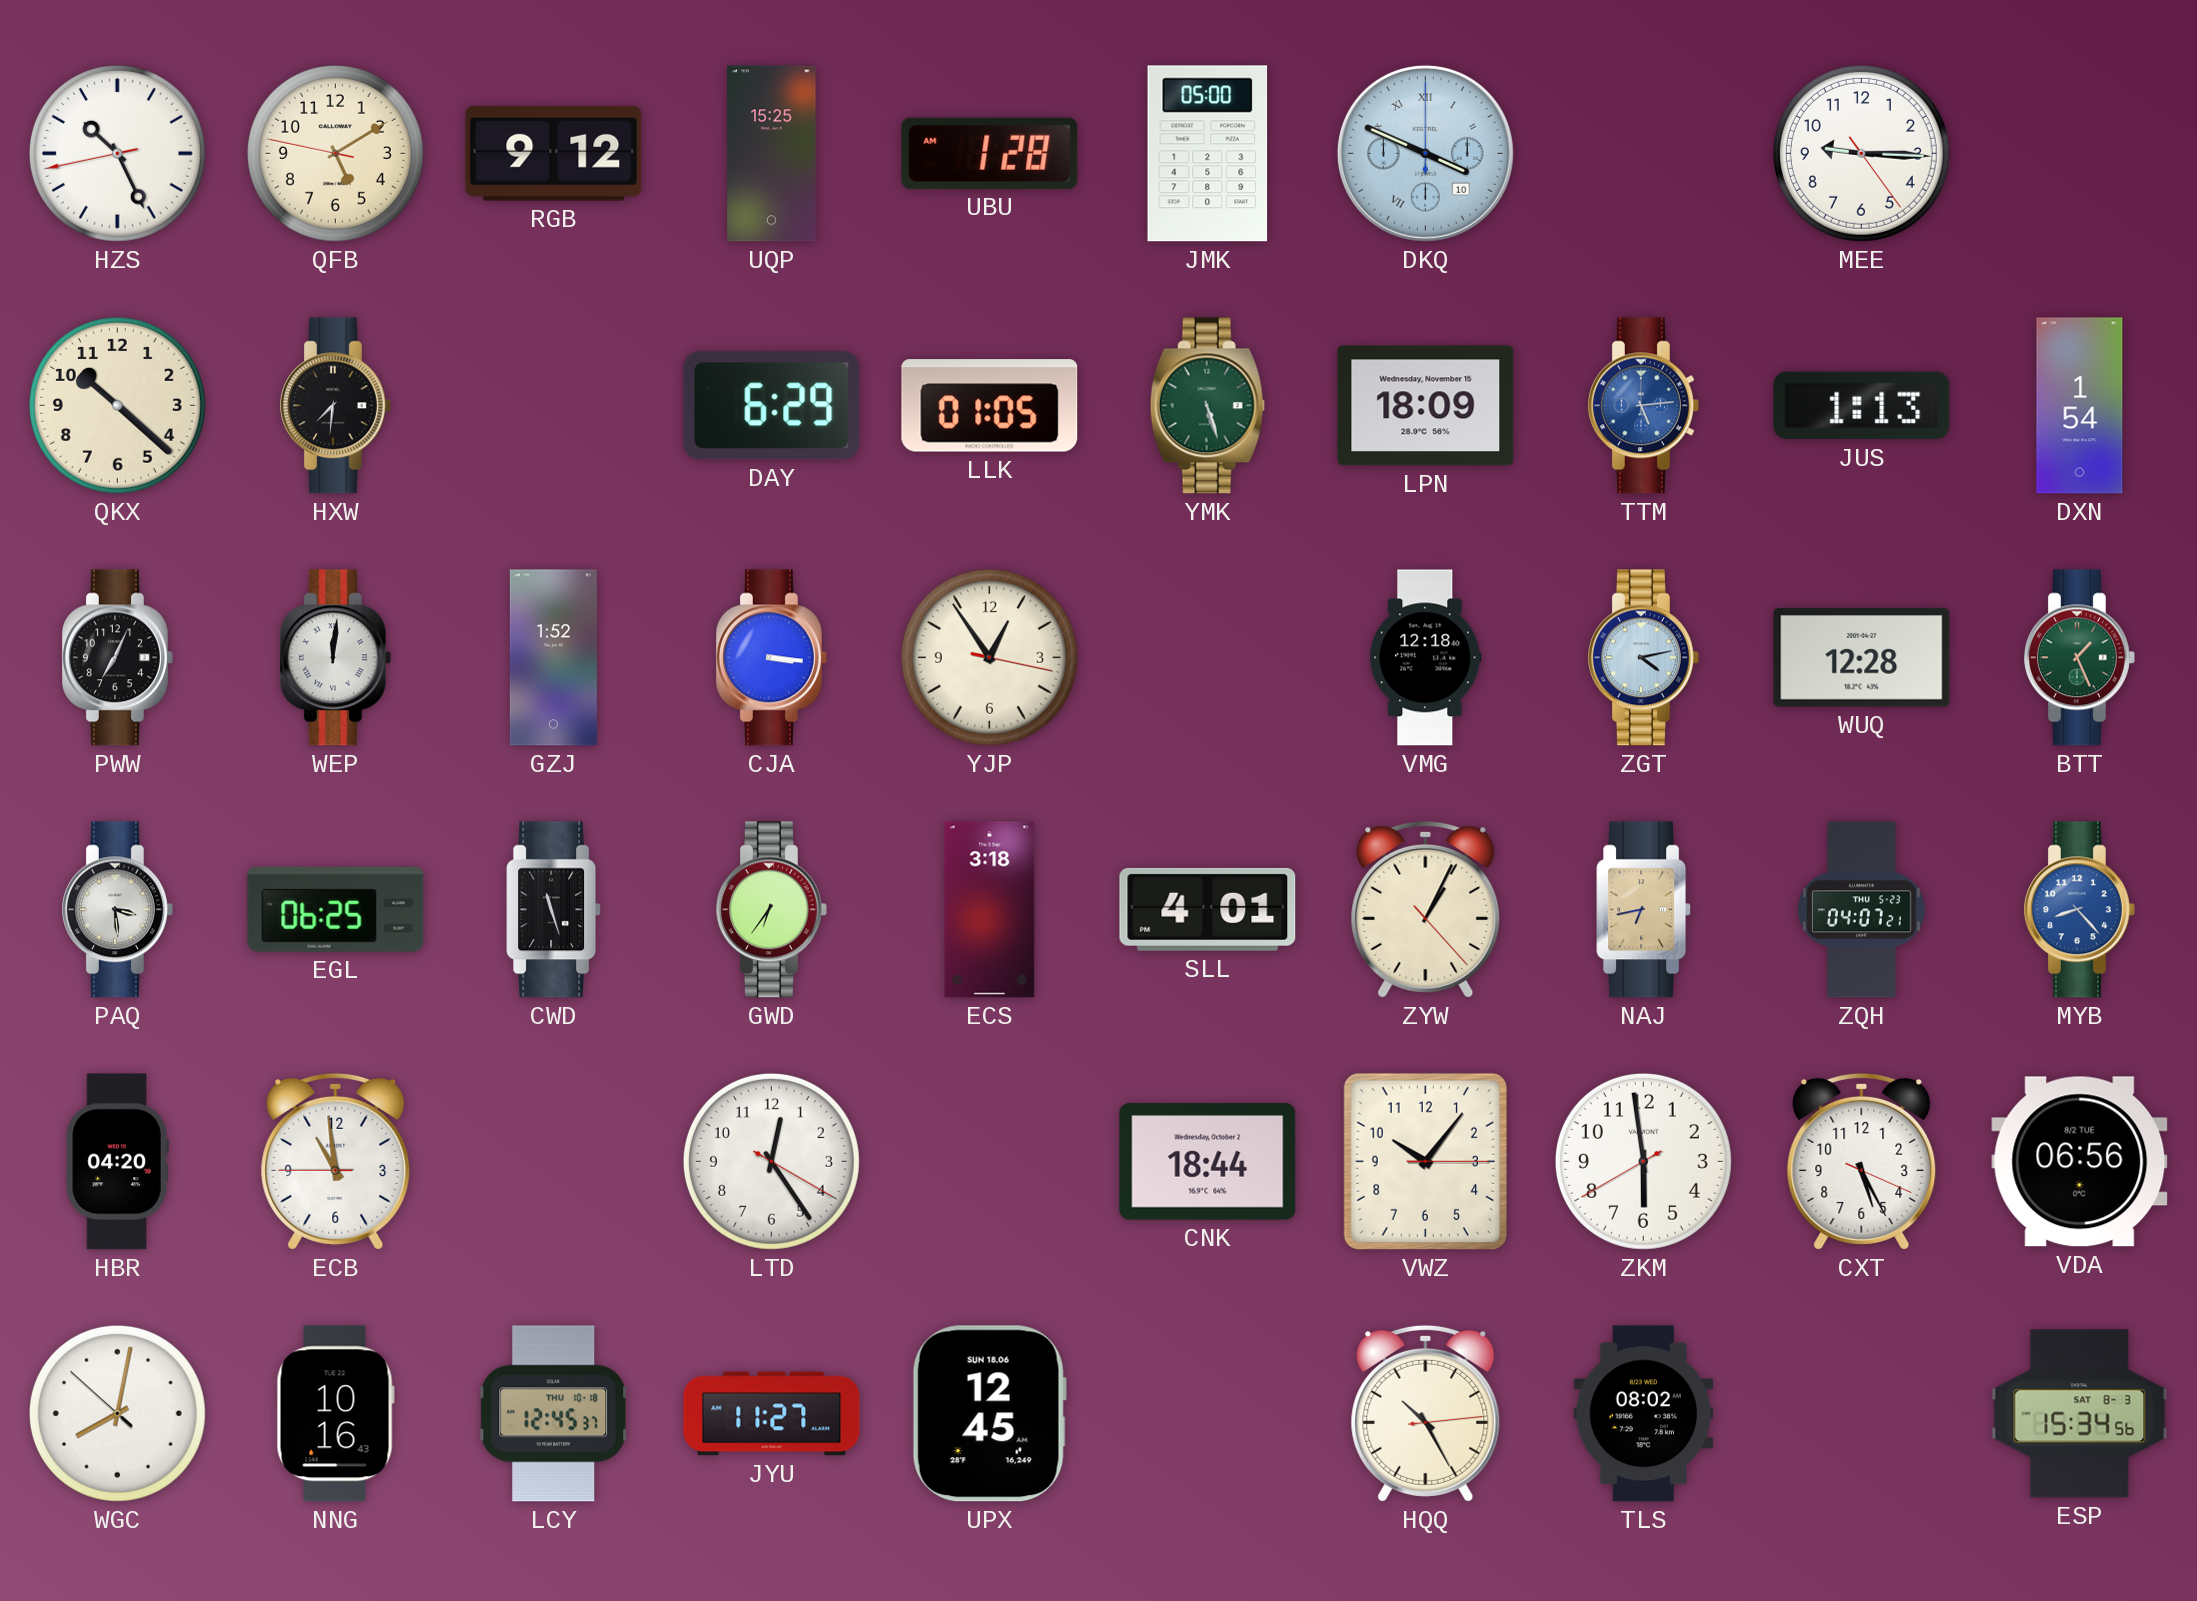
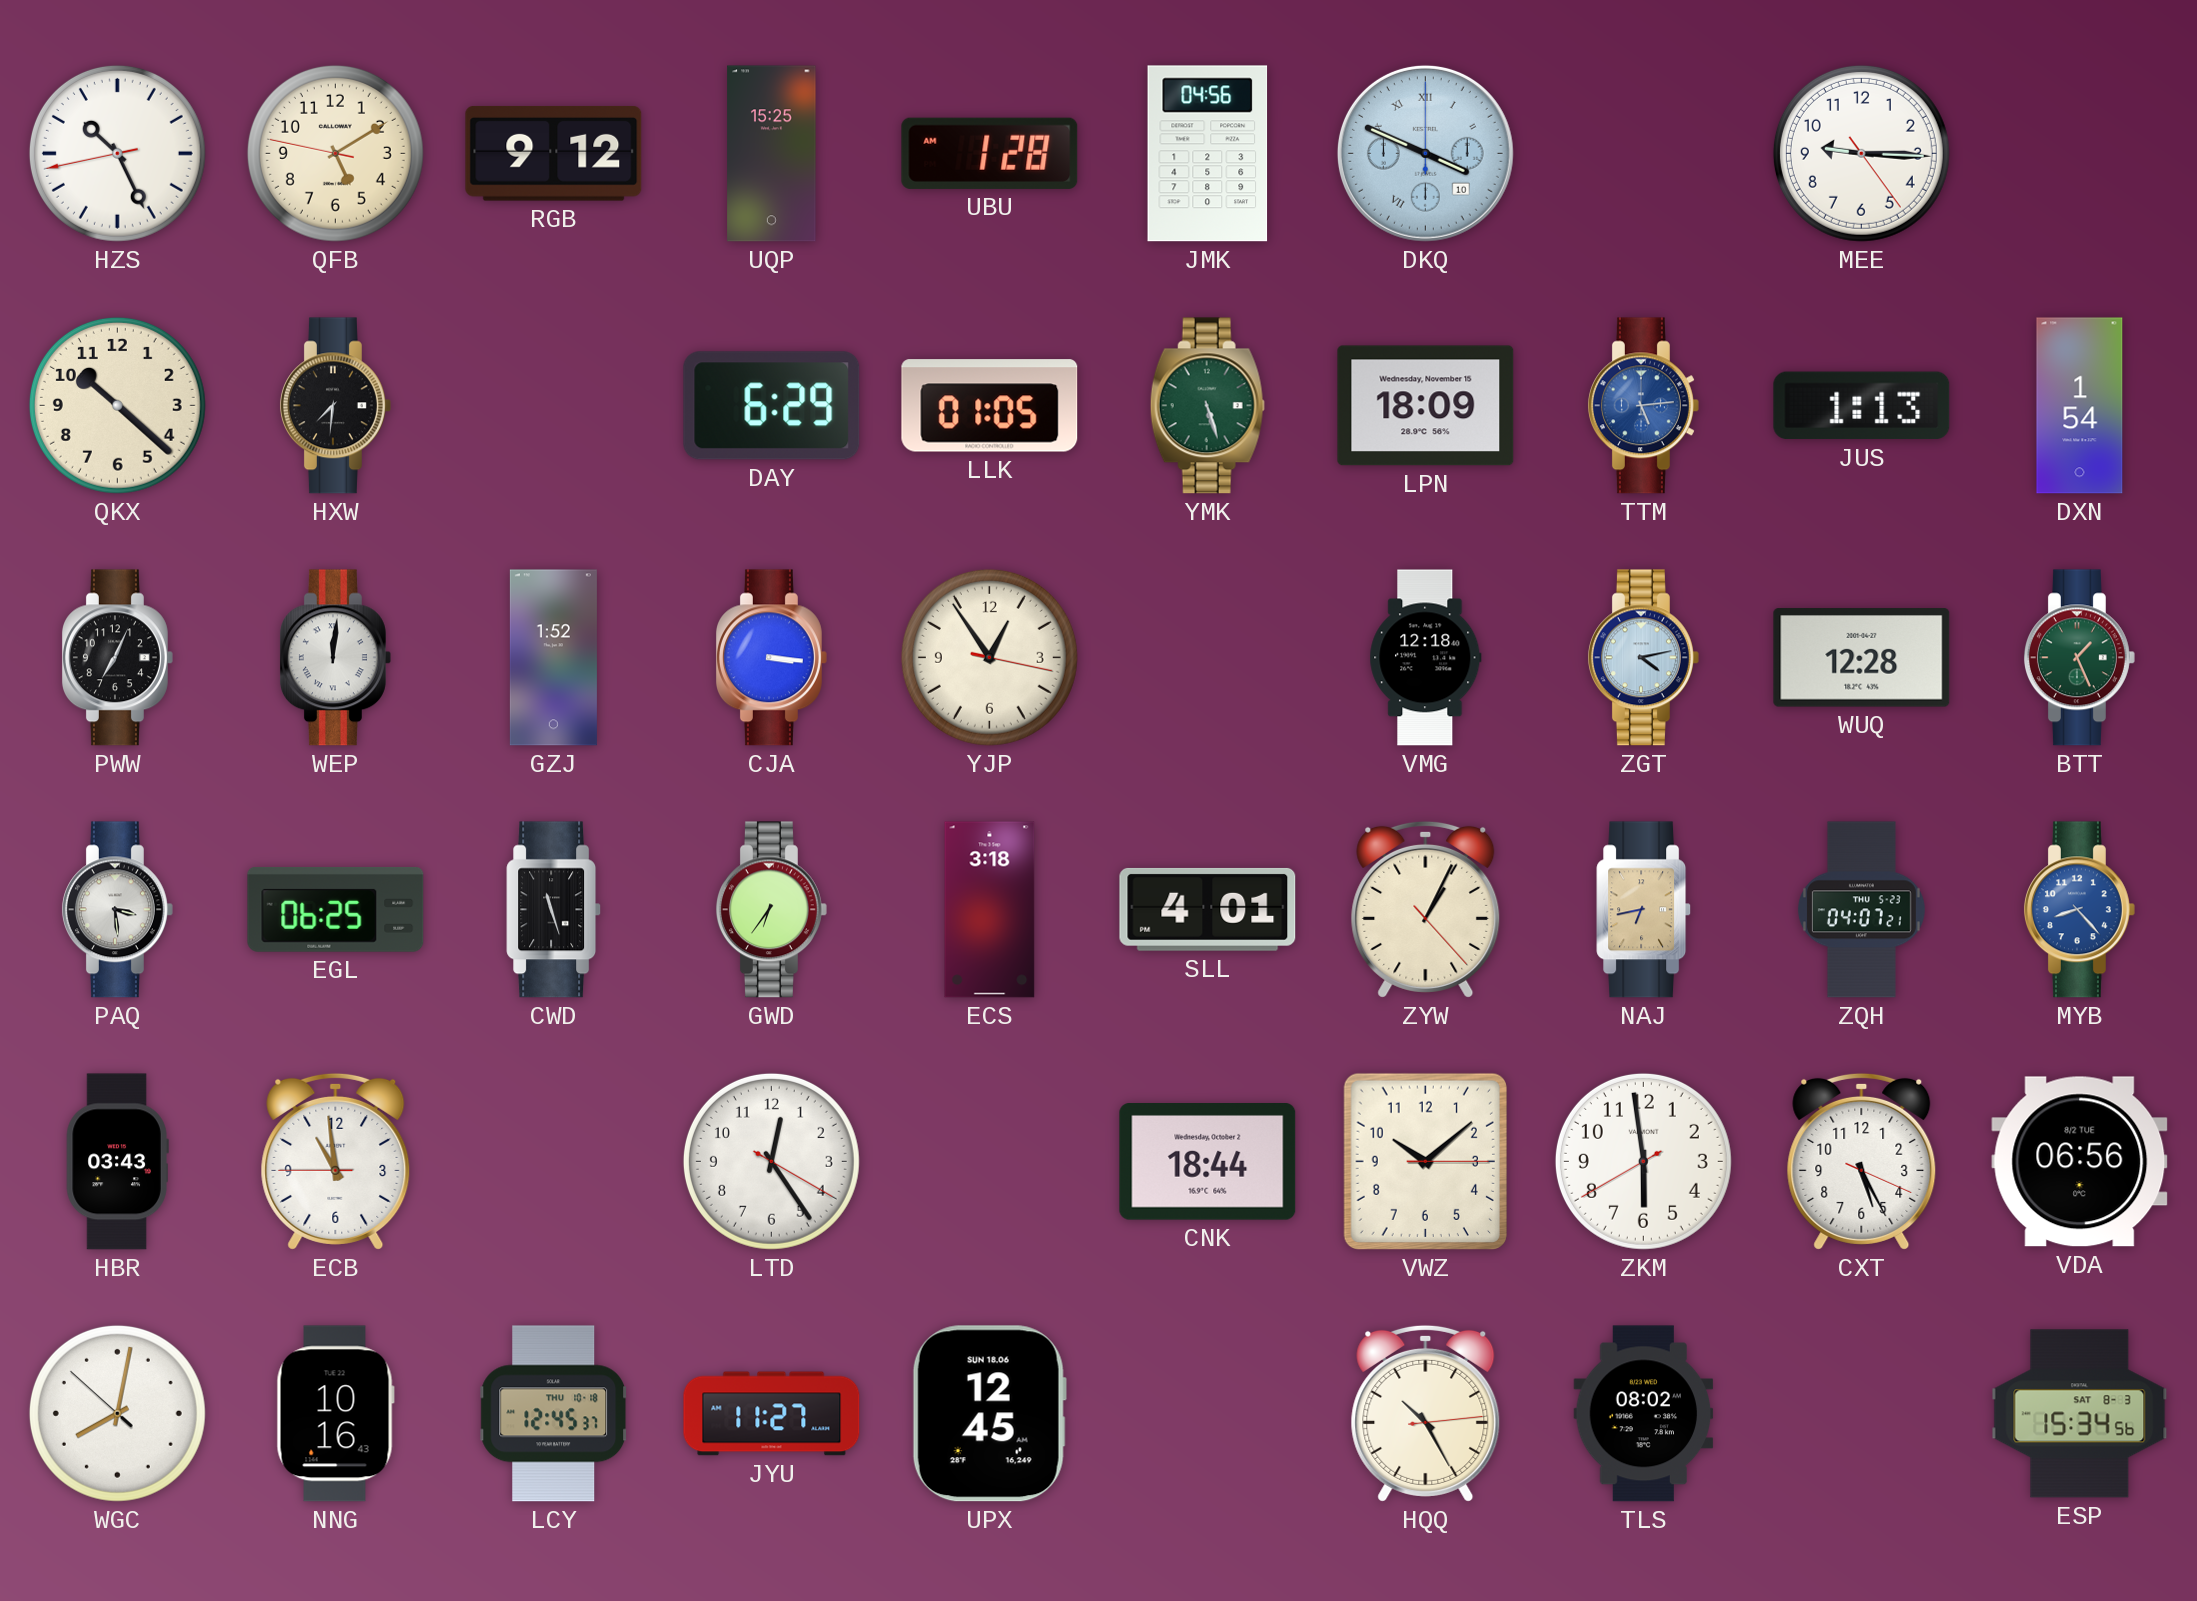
JMK: 05:00 -> 04:56
HBR: 04:20 -> 03:43
VWZ: 10:06 -> 10:08
